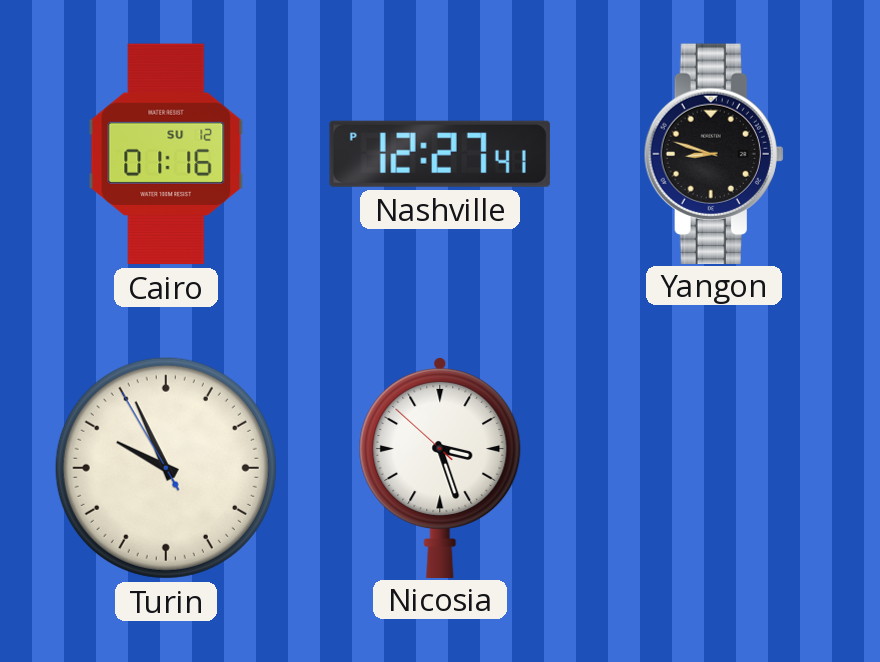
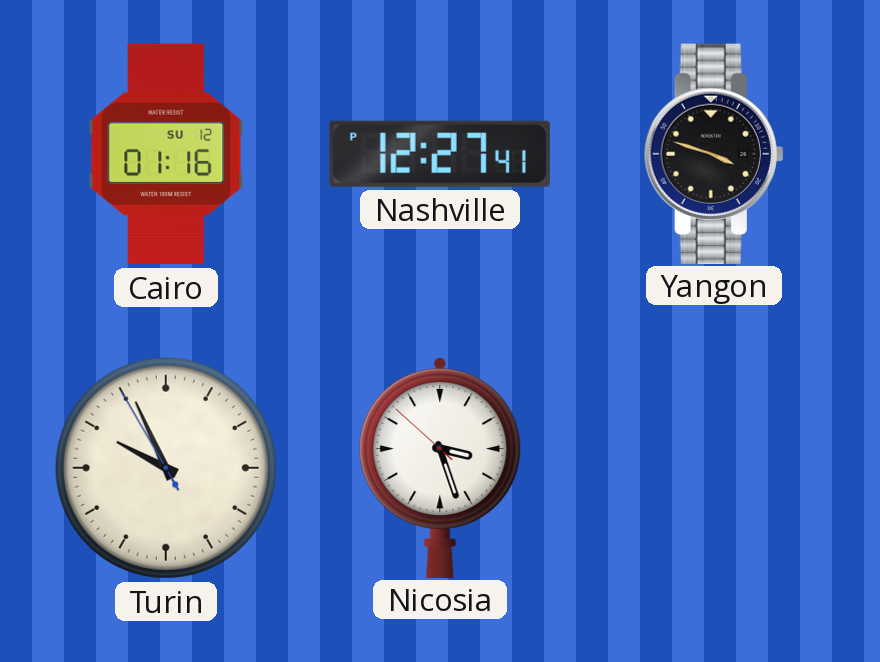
Yangon: 8:48 -> 3:48
